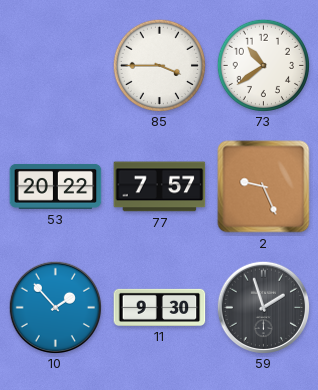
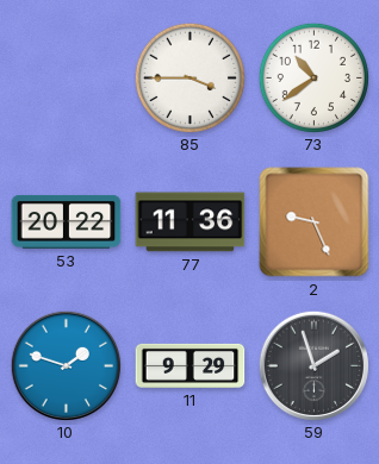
77: 7:57 -> 11:36
10: 1:53 -> 1:48
11: 9:30 -> 9:29
